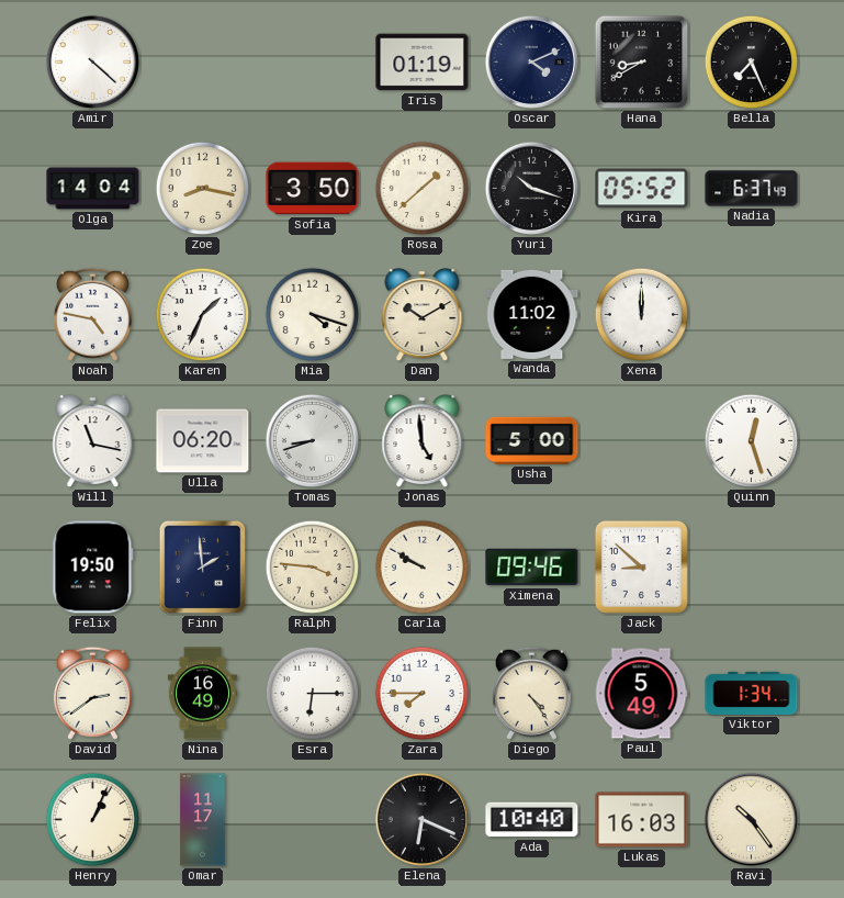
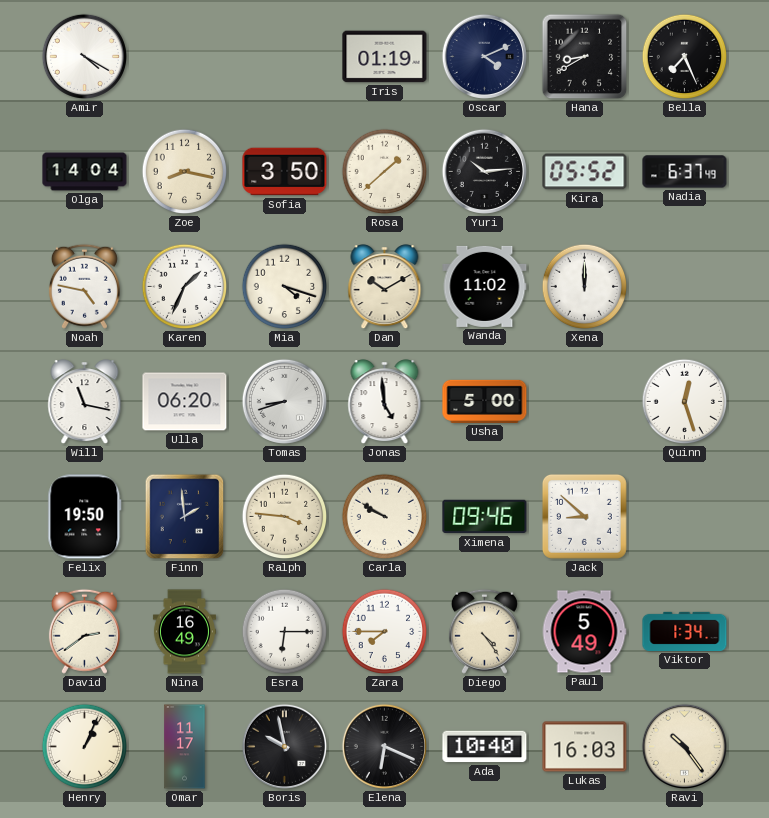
Amir: 4:22 -> 4:20
Yuri: 10:18 -> 10:14
Boris: none -> 9:58
